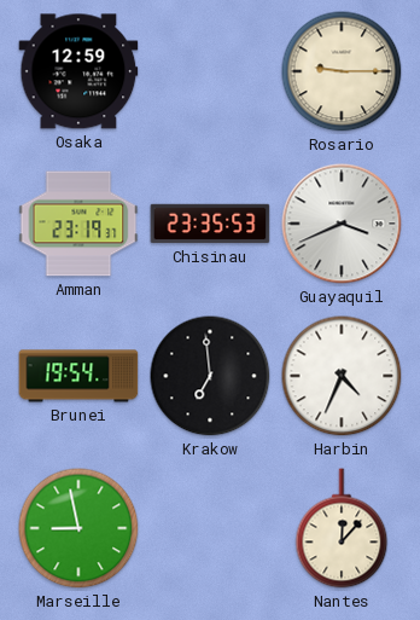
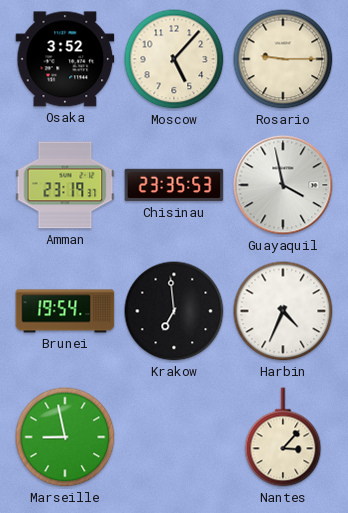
Osaka: 12:59 -> 3:52
Moscow: none -> 5:07
Guayaquil: 3:41 -> 3:58
Nantes: 12:07 -> 3:07
